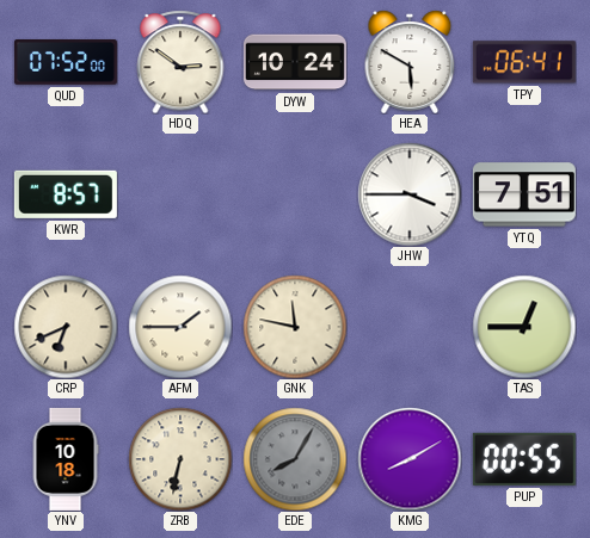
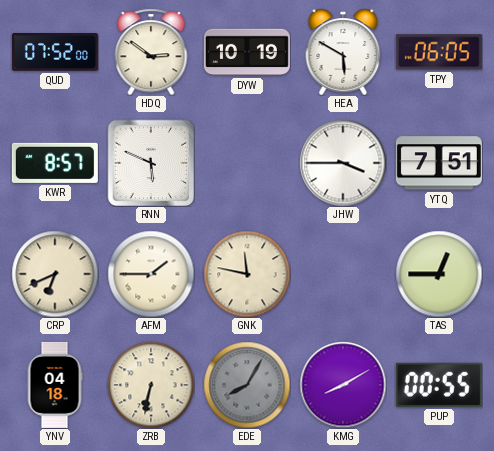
DYW: 10:24 -> 10:19
TPY: 06:41 -> 06:05
RNN: none -> 5:49
YNV: 10:18 -> 04:18
